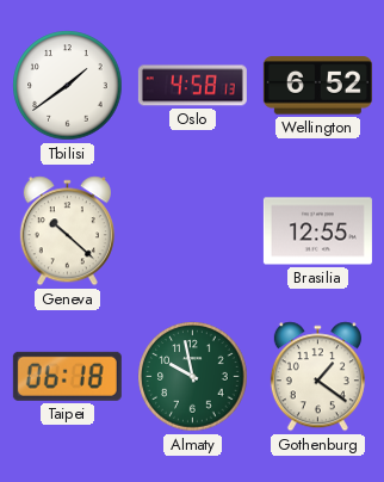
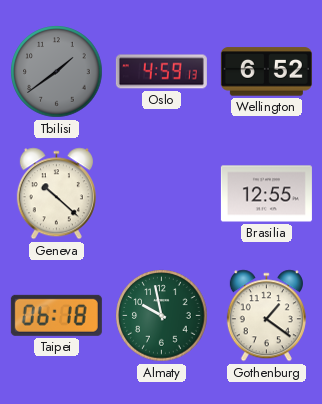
Tbilisi dial: white -> grey
Oslo: 4:58 -> 4:59
